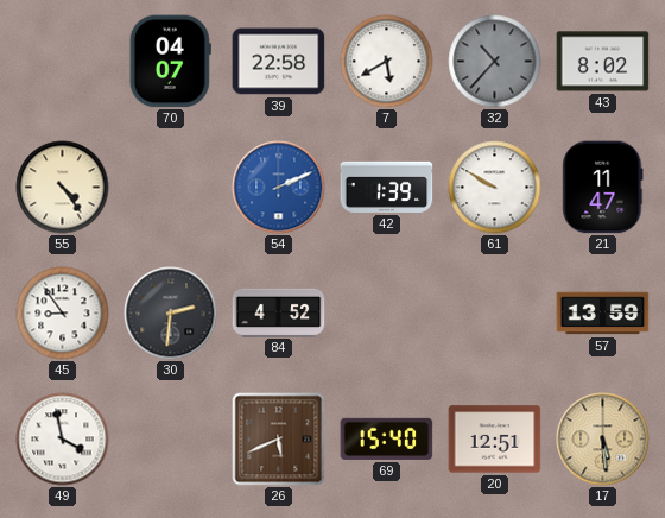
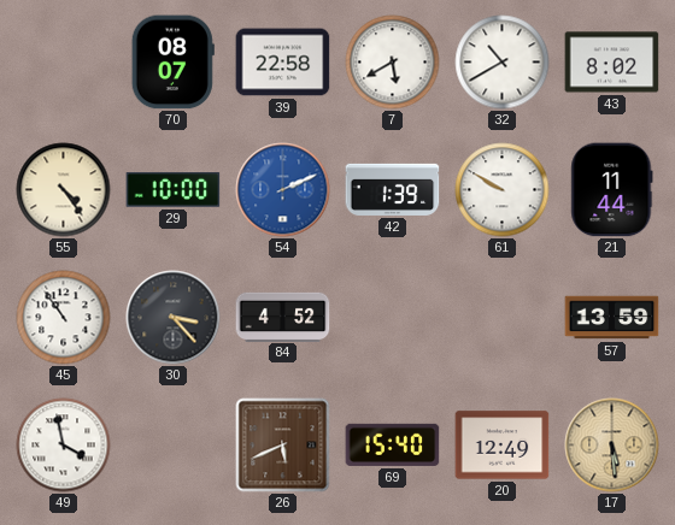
70: 04:07 -> 08:07
32: 10:37 -> 10:40
32 dial: grey -> white
29: none -> 10:00
21: 11:47 -> 11:44
45: 8:54 -> 10:54
30: 2:31 -> 3:23
20: 12:51 -> 12:49
